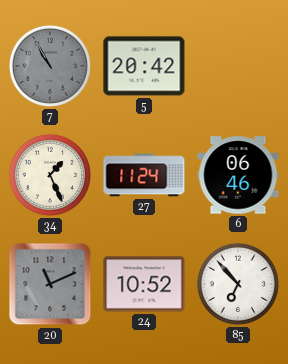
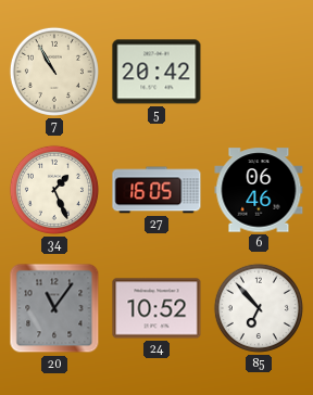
7 dial: grey -> cream
27: 11:24 -> 16:05
20: 11:11 -> 11:06
